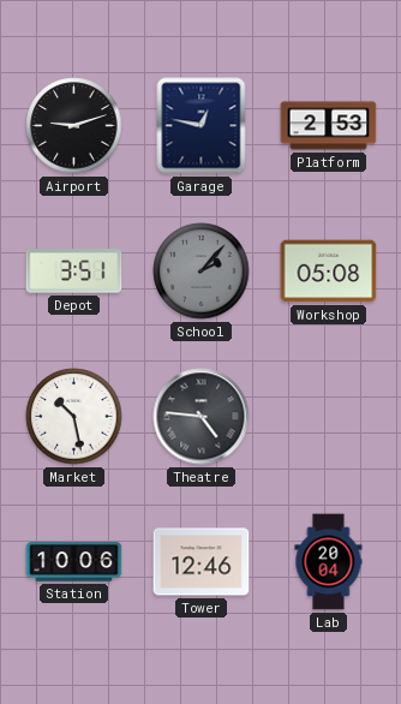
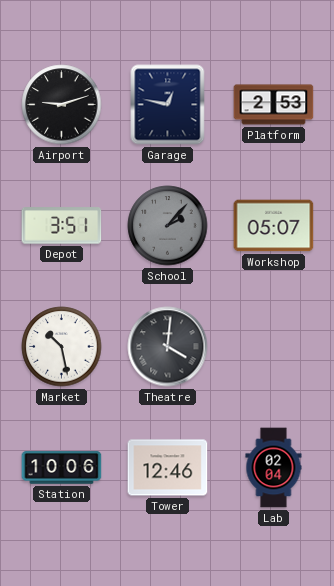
Workshop: 05:08 -> 05:07
Theatre: 4:46 -> 4:01
Lab: 20:04 -> 02:04
